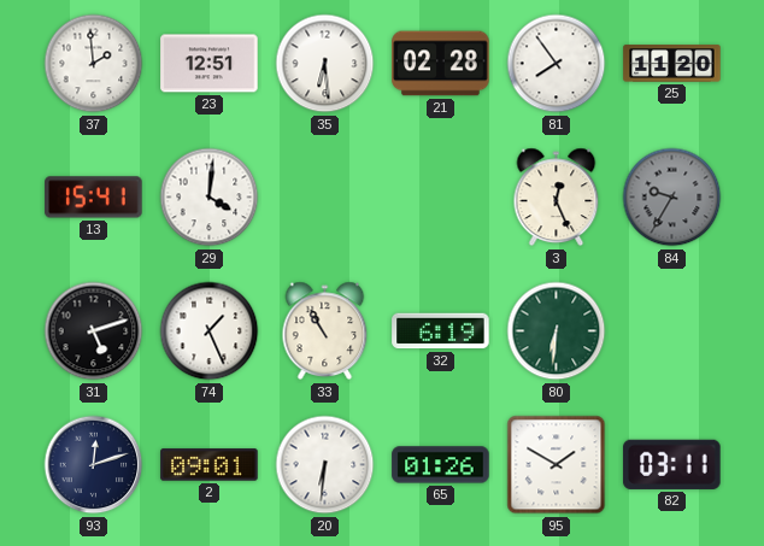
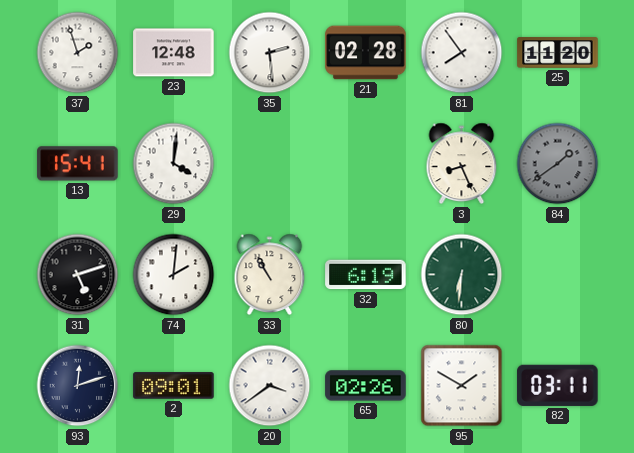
37: 1:59 -> 1:57
23: 12:51 -> 12:48
35: 6:29 -> 2:29
3: 12:26 -> 8:26
84: 9:35 -> 1:39
74: 1:26 -> 2:01
20: 6:31 -> 3:39
65: 01:26 -> 02:26
